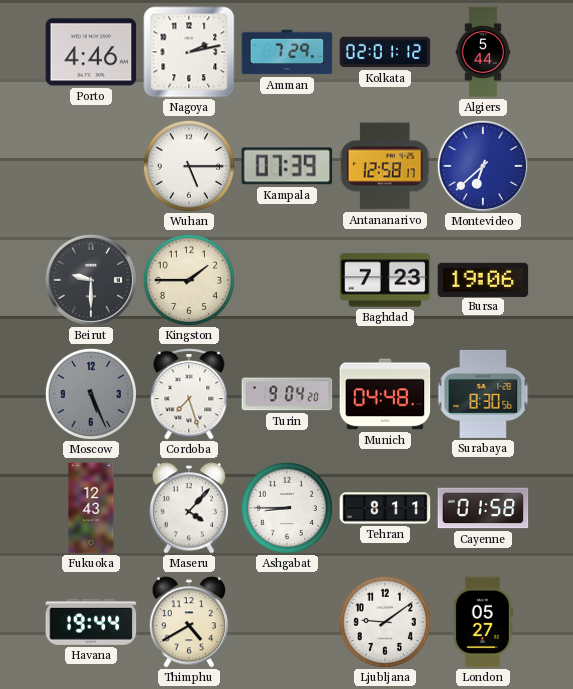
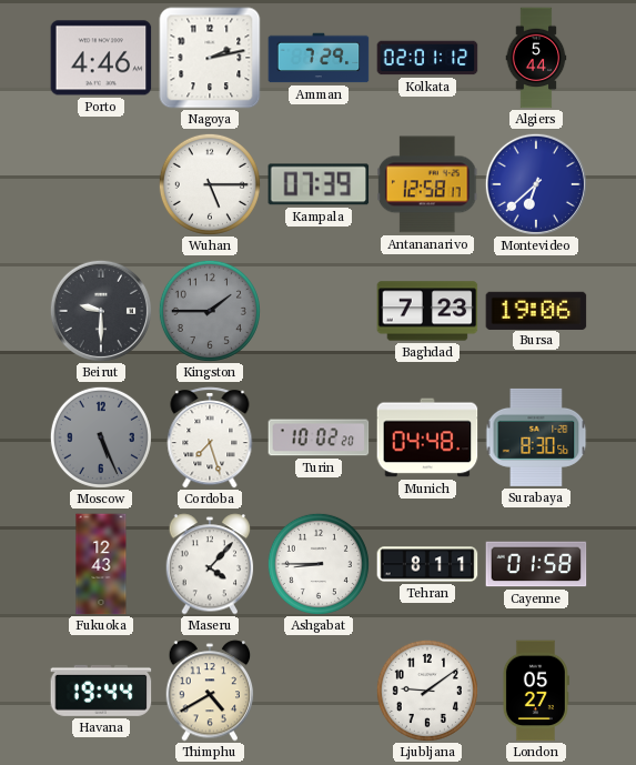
Kingston dial: cream -> grey
Turin: 9:04 -> 10:02
